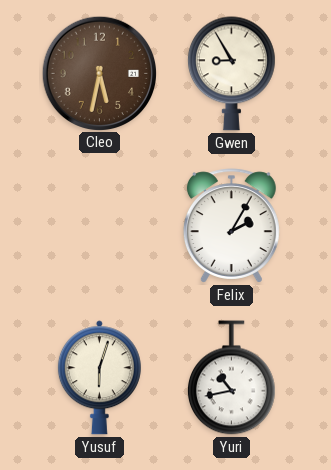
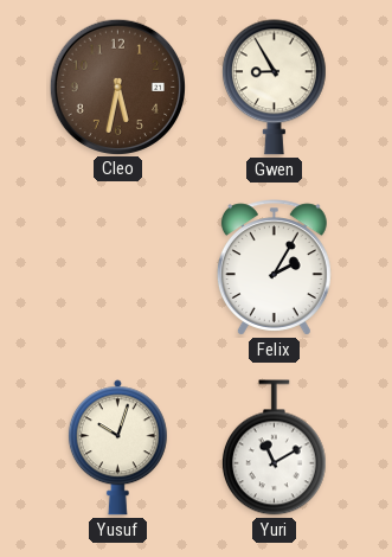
Yusuf: 6:03 -> 10:03
Yuri: 10:43 -> 11:10
